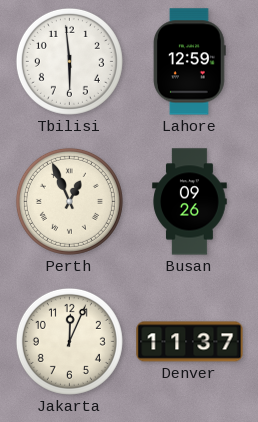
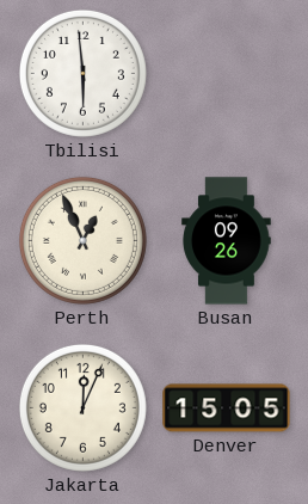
Lahore: 12:59 -> none
Denver: 11:37 -> 15:05
